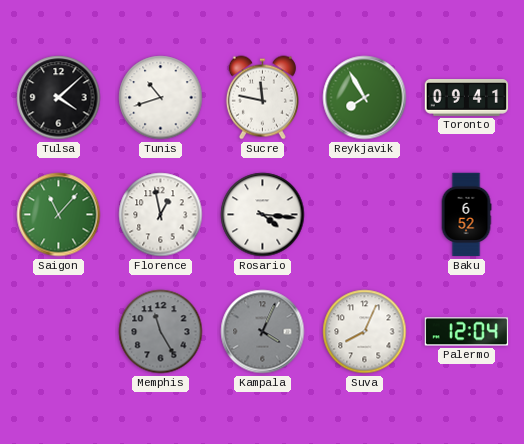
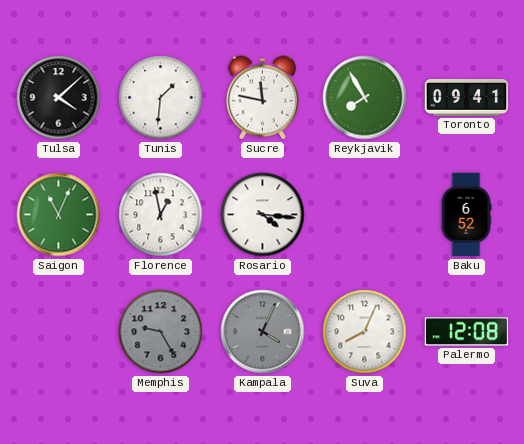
Tunis: 10:42 -> 1:31
Saigon: 11:07 -> 11:04
Memphis: 11:25 -> 9:25
Palermo: 12:04 -> 12:08
